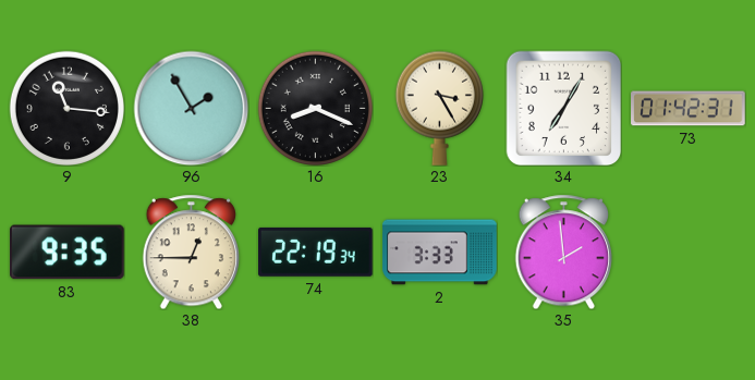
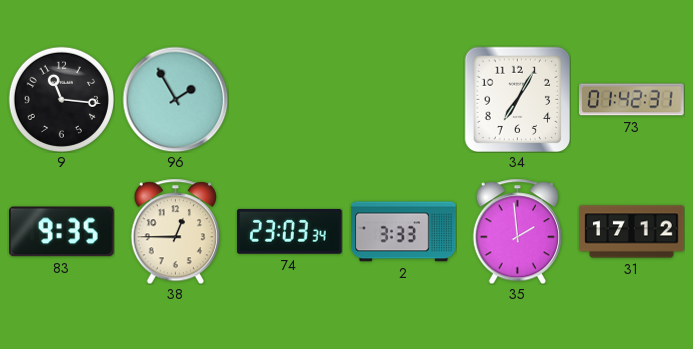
16: 8:19 -> none
23: 3:25 -> none
74: 22:19 -> 23:03
31: none -> 17:12
